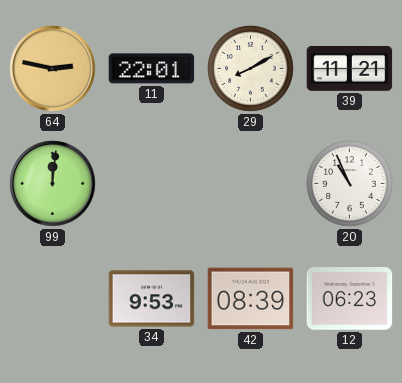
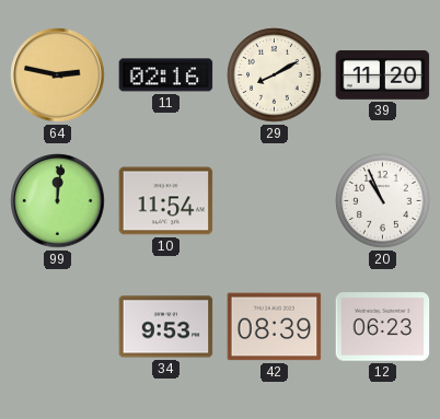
11: 22:01 -> 02:16
39: 11:21 -> 11:20
10: none -> 11:54
